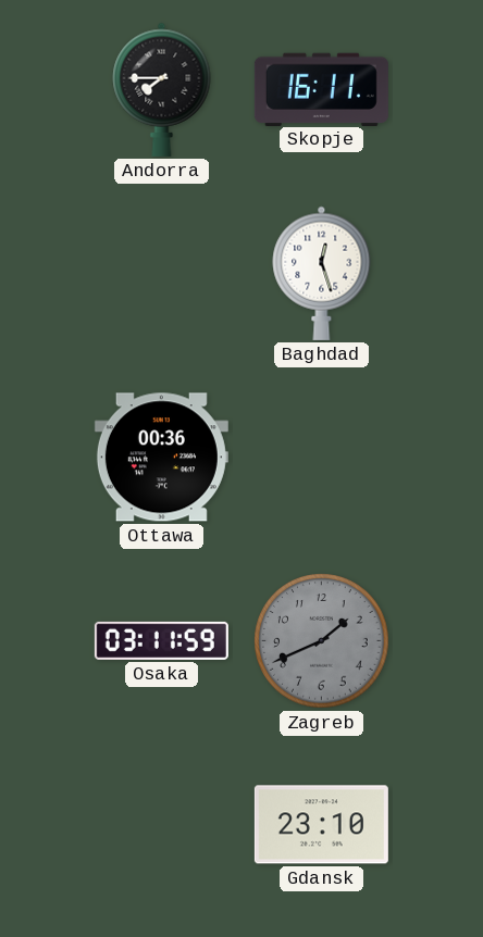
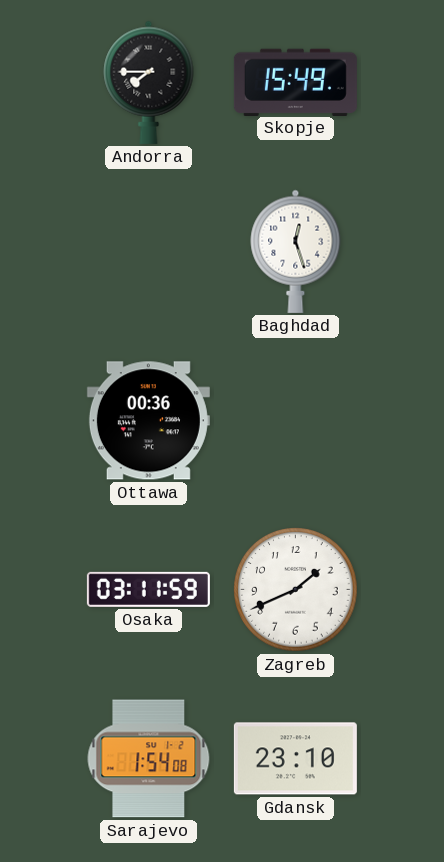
Skopje: 16:11 -> 15:49
Zagreb dial: grey -> white
Sarajevo: none -> 1:54
